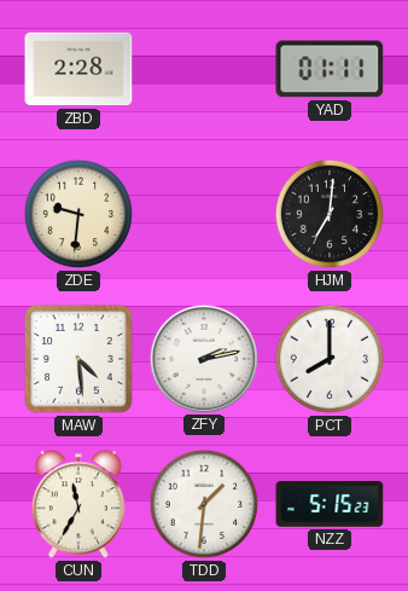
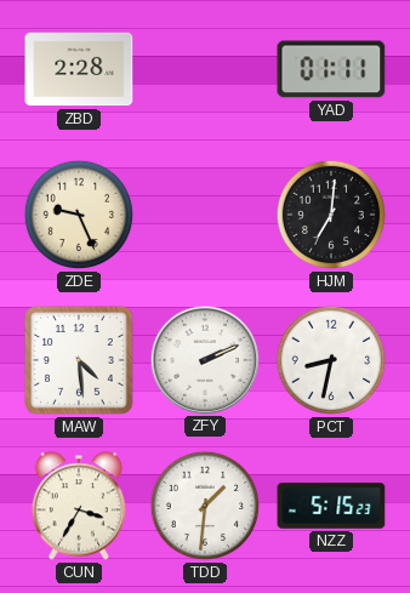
ZDE: 9:31 -> 9:26
ZFY: 2:13 -> 2:11
PCT: 8:00 -> 8:32
CUN: 11:35 -> 3:35
